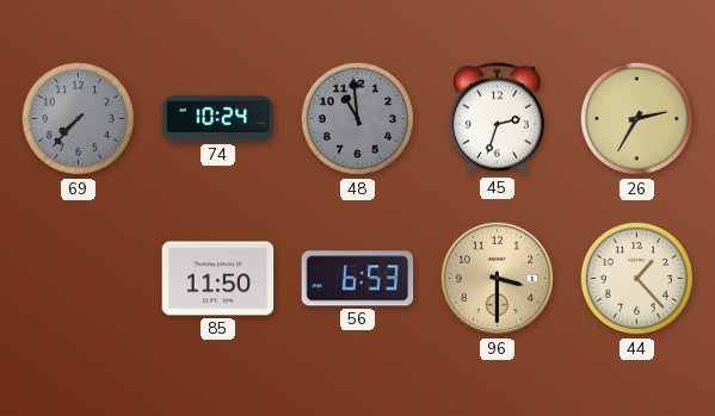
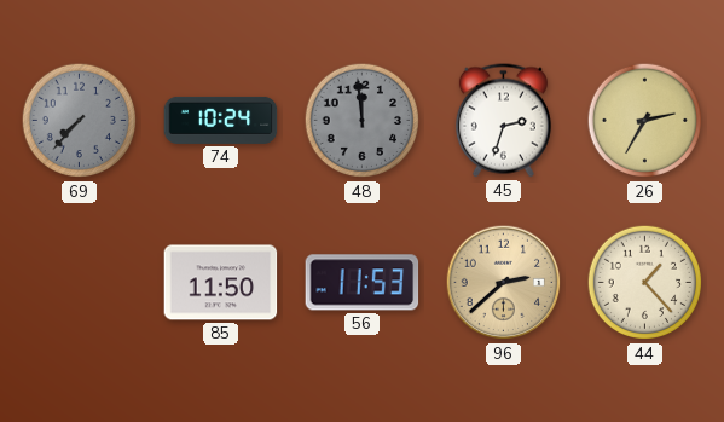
48: 10:59 -> 11:59
56: 6:53 -> 11:53
96: 3:30 -> 2:38
